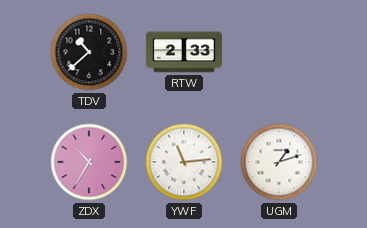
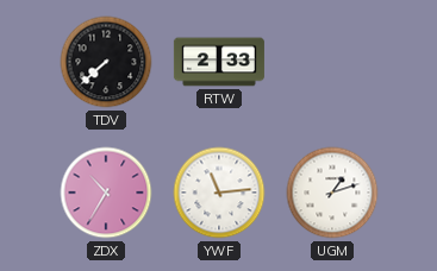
TDV: 10:38 -> 7:38
